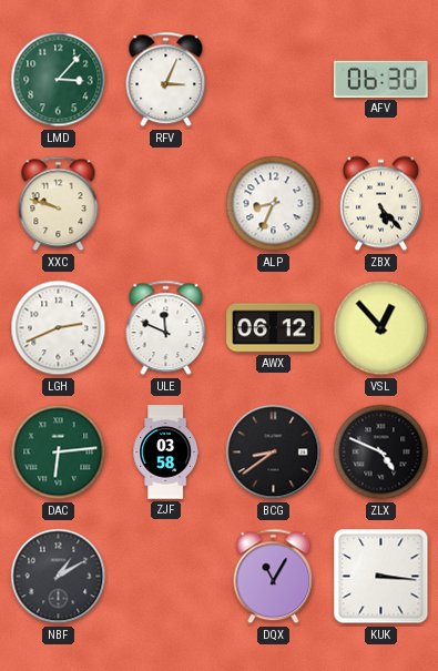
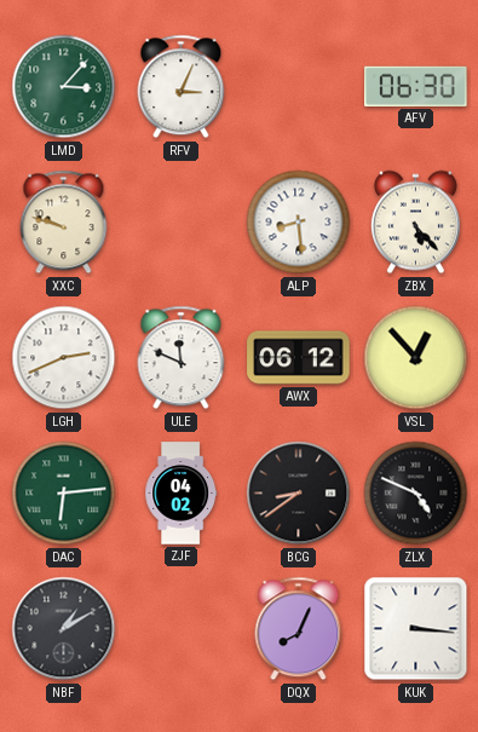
ALP: 8:34 -> 8:29
ZJF: 03:58 -> 04:02
DQX: 11:05 -> 8:04
